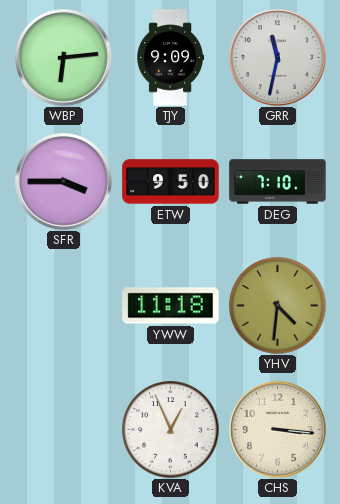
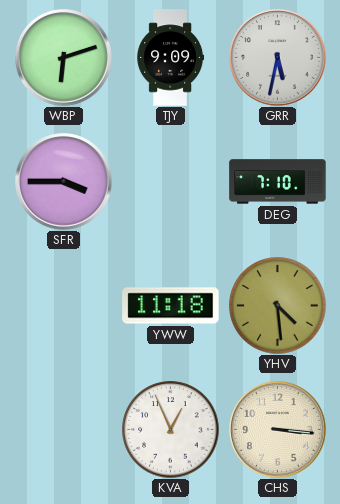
WBP: 6:14 -> 6:12
GRR: 11:32 -> 5:32
ETW: 9:50 -> none
YHV: 4:31 -> 4:29
